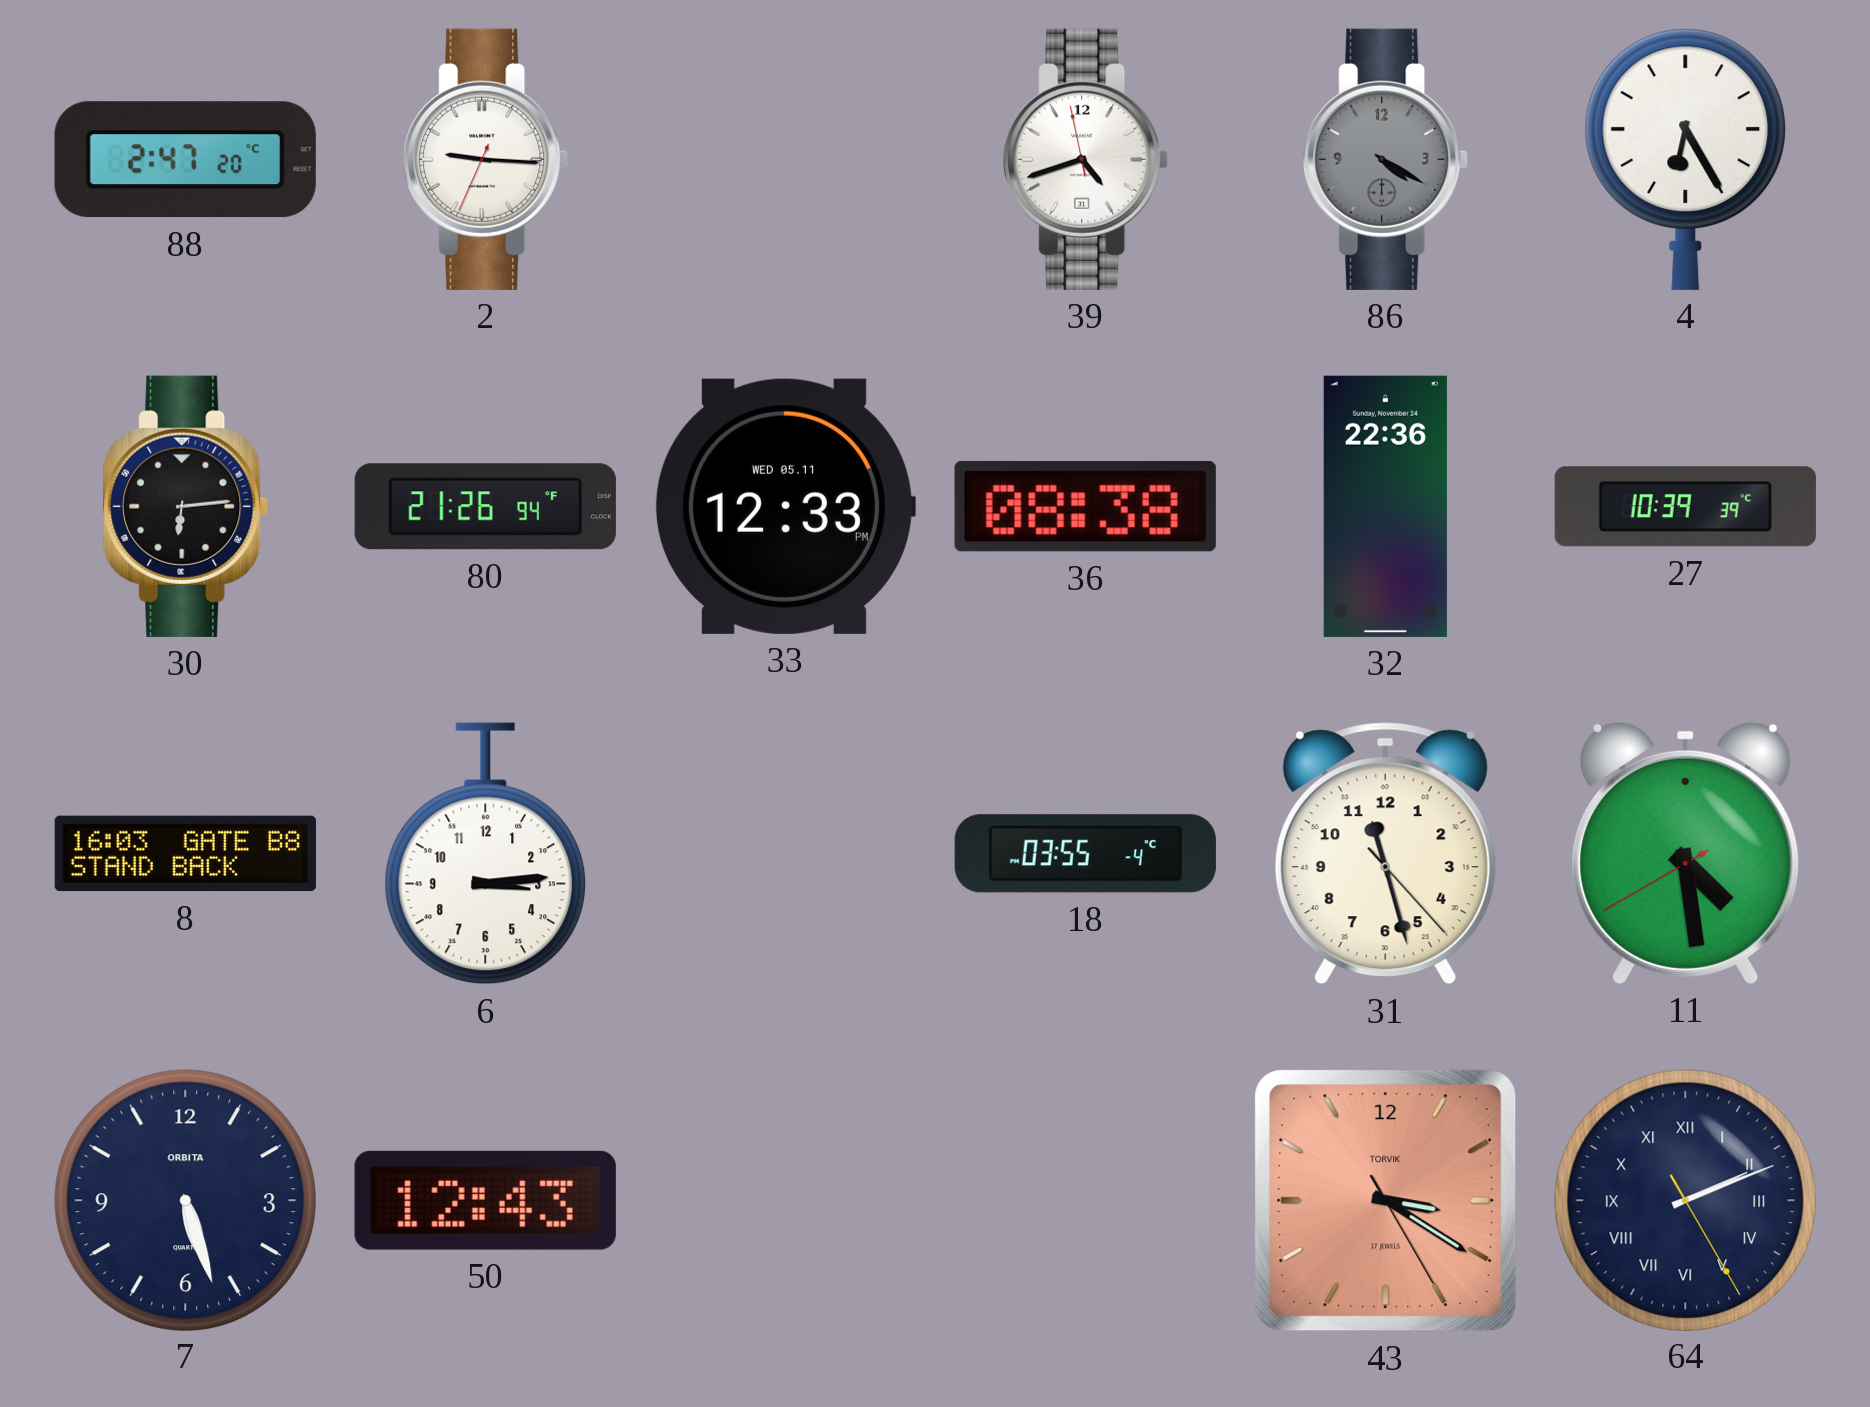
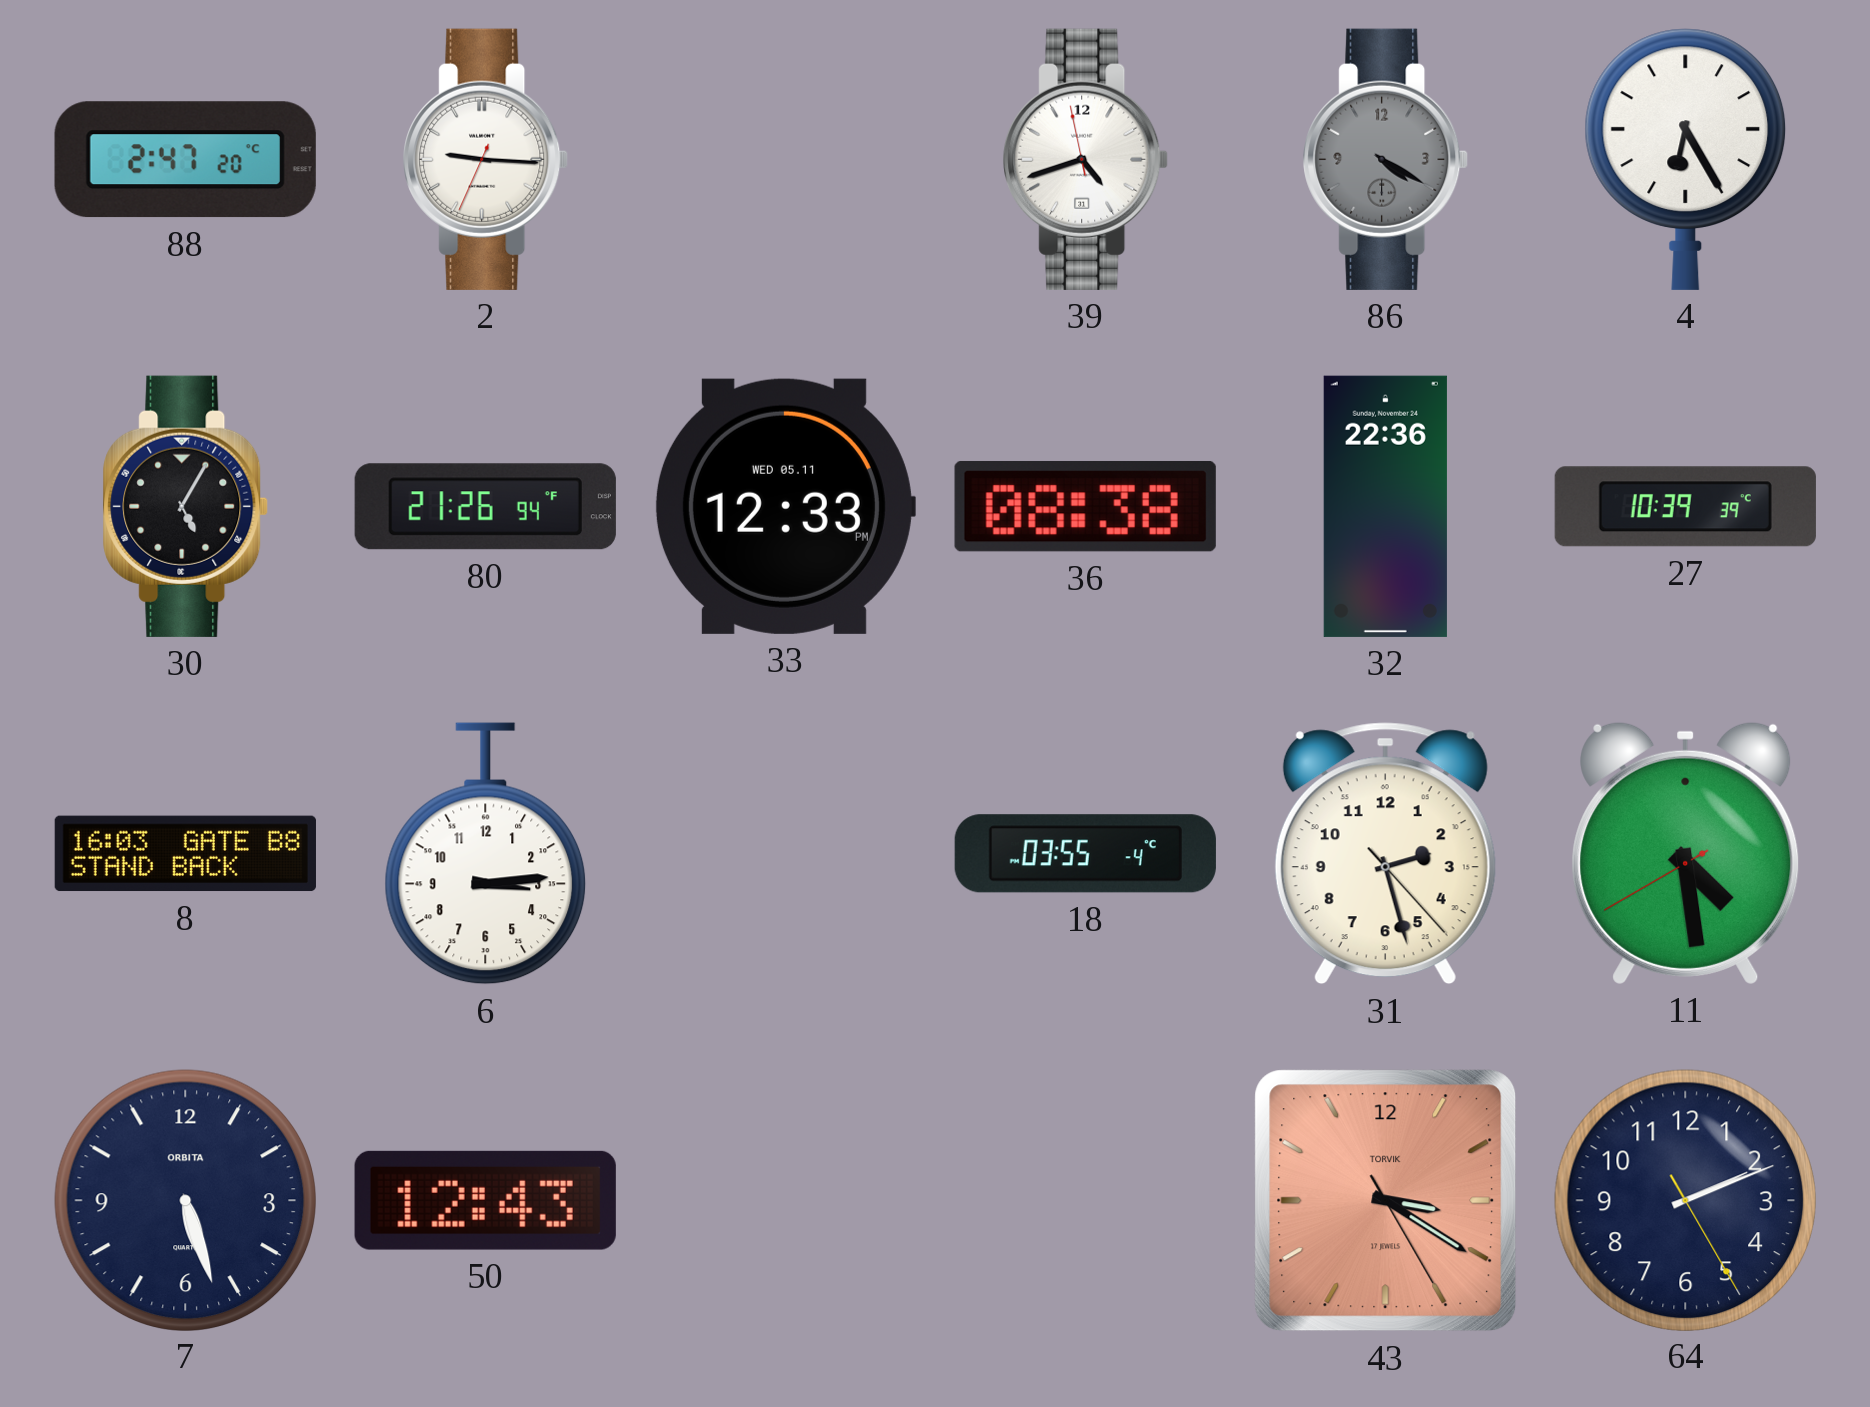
30: 6:14 -> 5:05
31: 11:27 -> 2:27
64 numerals: Roman -> Arabic
